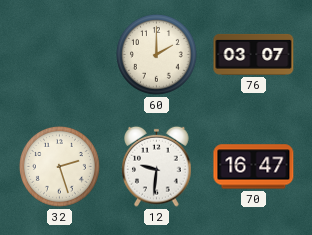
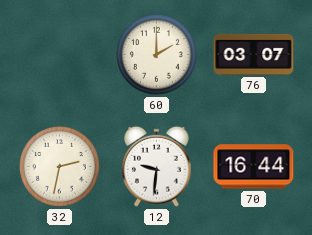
32: 2:27 -> 2:32
70: 16:47 -> 16:44
